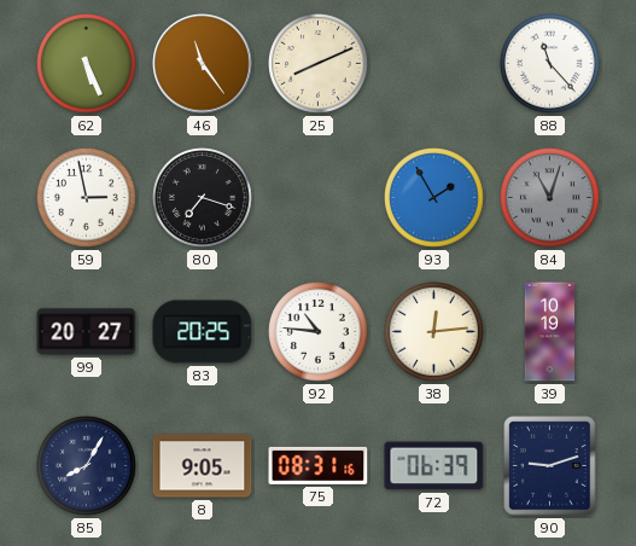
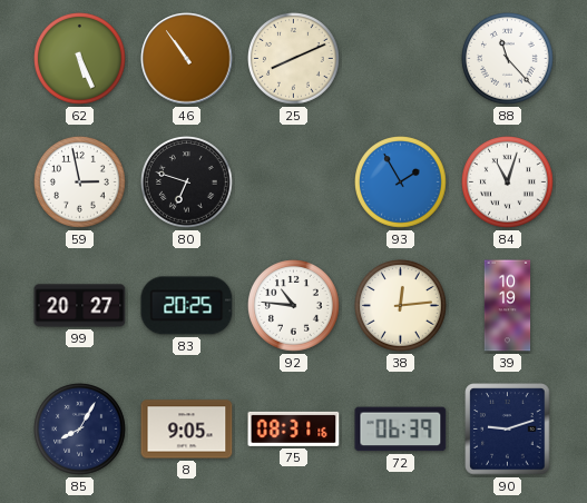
46: 11:24 -> 10:54
80: 7:18 -> 6:48
84 dial: grey -> white
